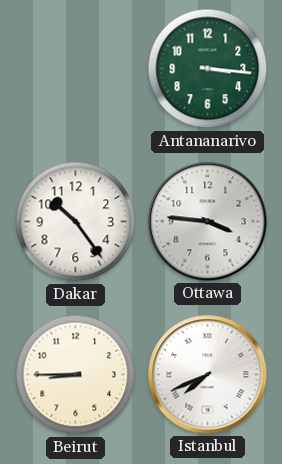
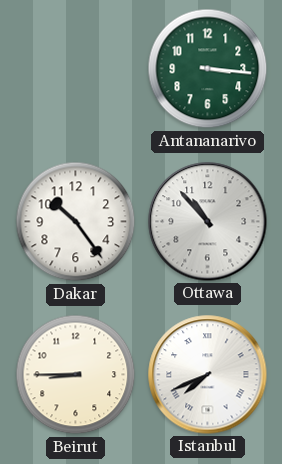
Ottawa: 3:46 -> 10:53
